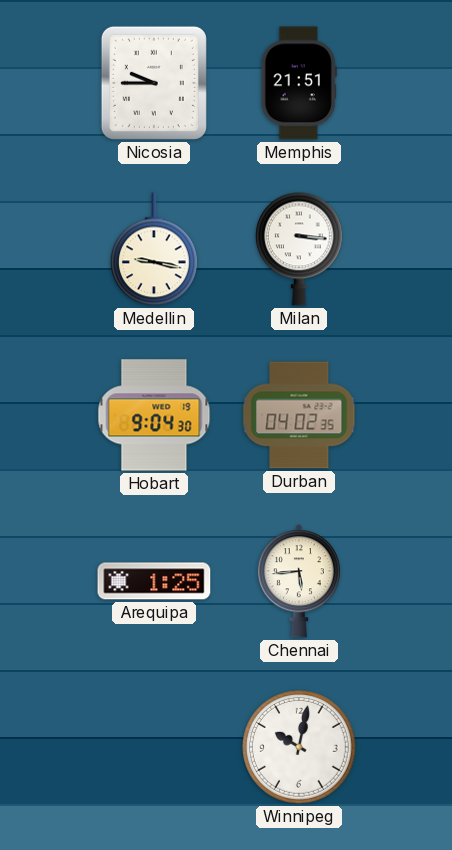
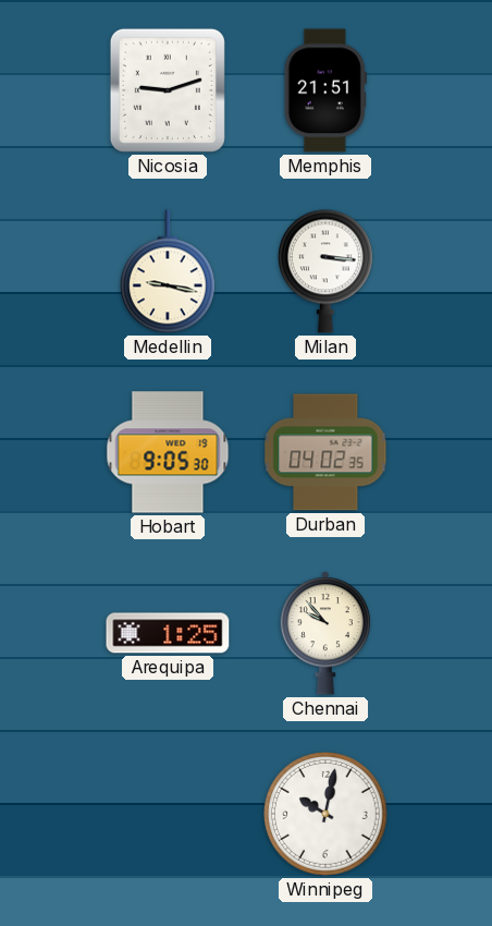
Nicosia: 9:45 -> 9:12
Hobart: 9:04 -> 9:05
Chennai: 5:44 -> 9:53
